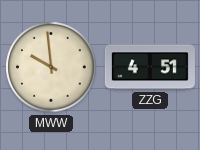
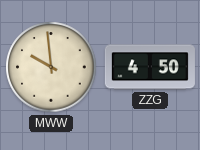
ZZG: 4:51 -> 4:50
